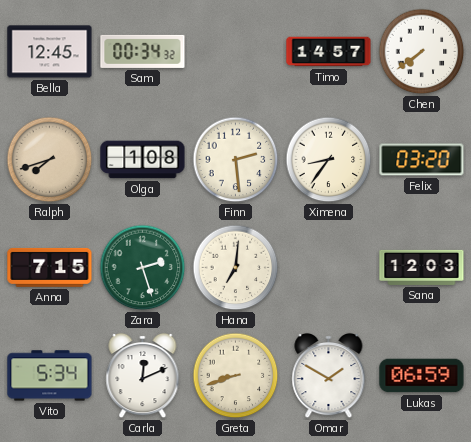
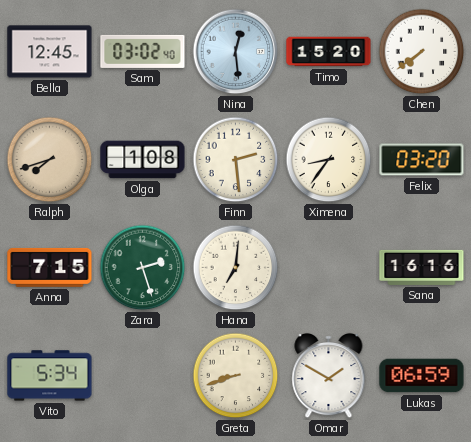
Sam: 00:34 -> 03:02
Nina: none -> 12:29
Timo: 14:57 -> 15:20
Sana: 12:03 -> 16:16
Carla: 12:11 -> none
